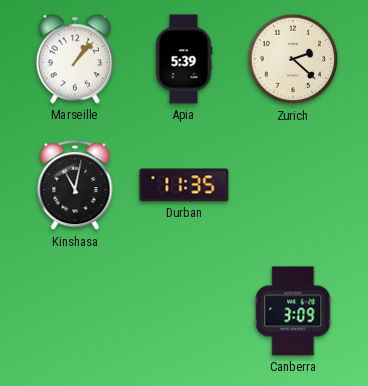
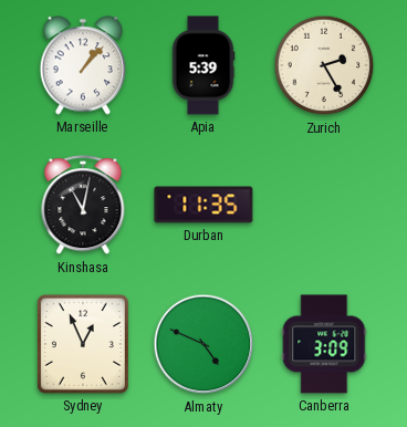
Zurich: 2:22 -> 2:25
Sydney: none -> 12:56
Almaty: none -> 4:49
